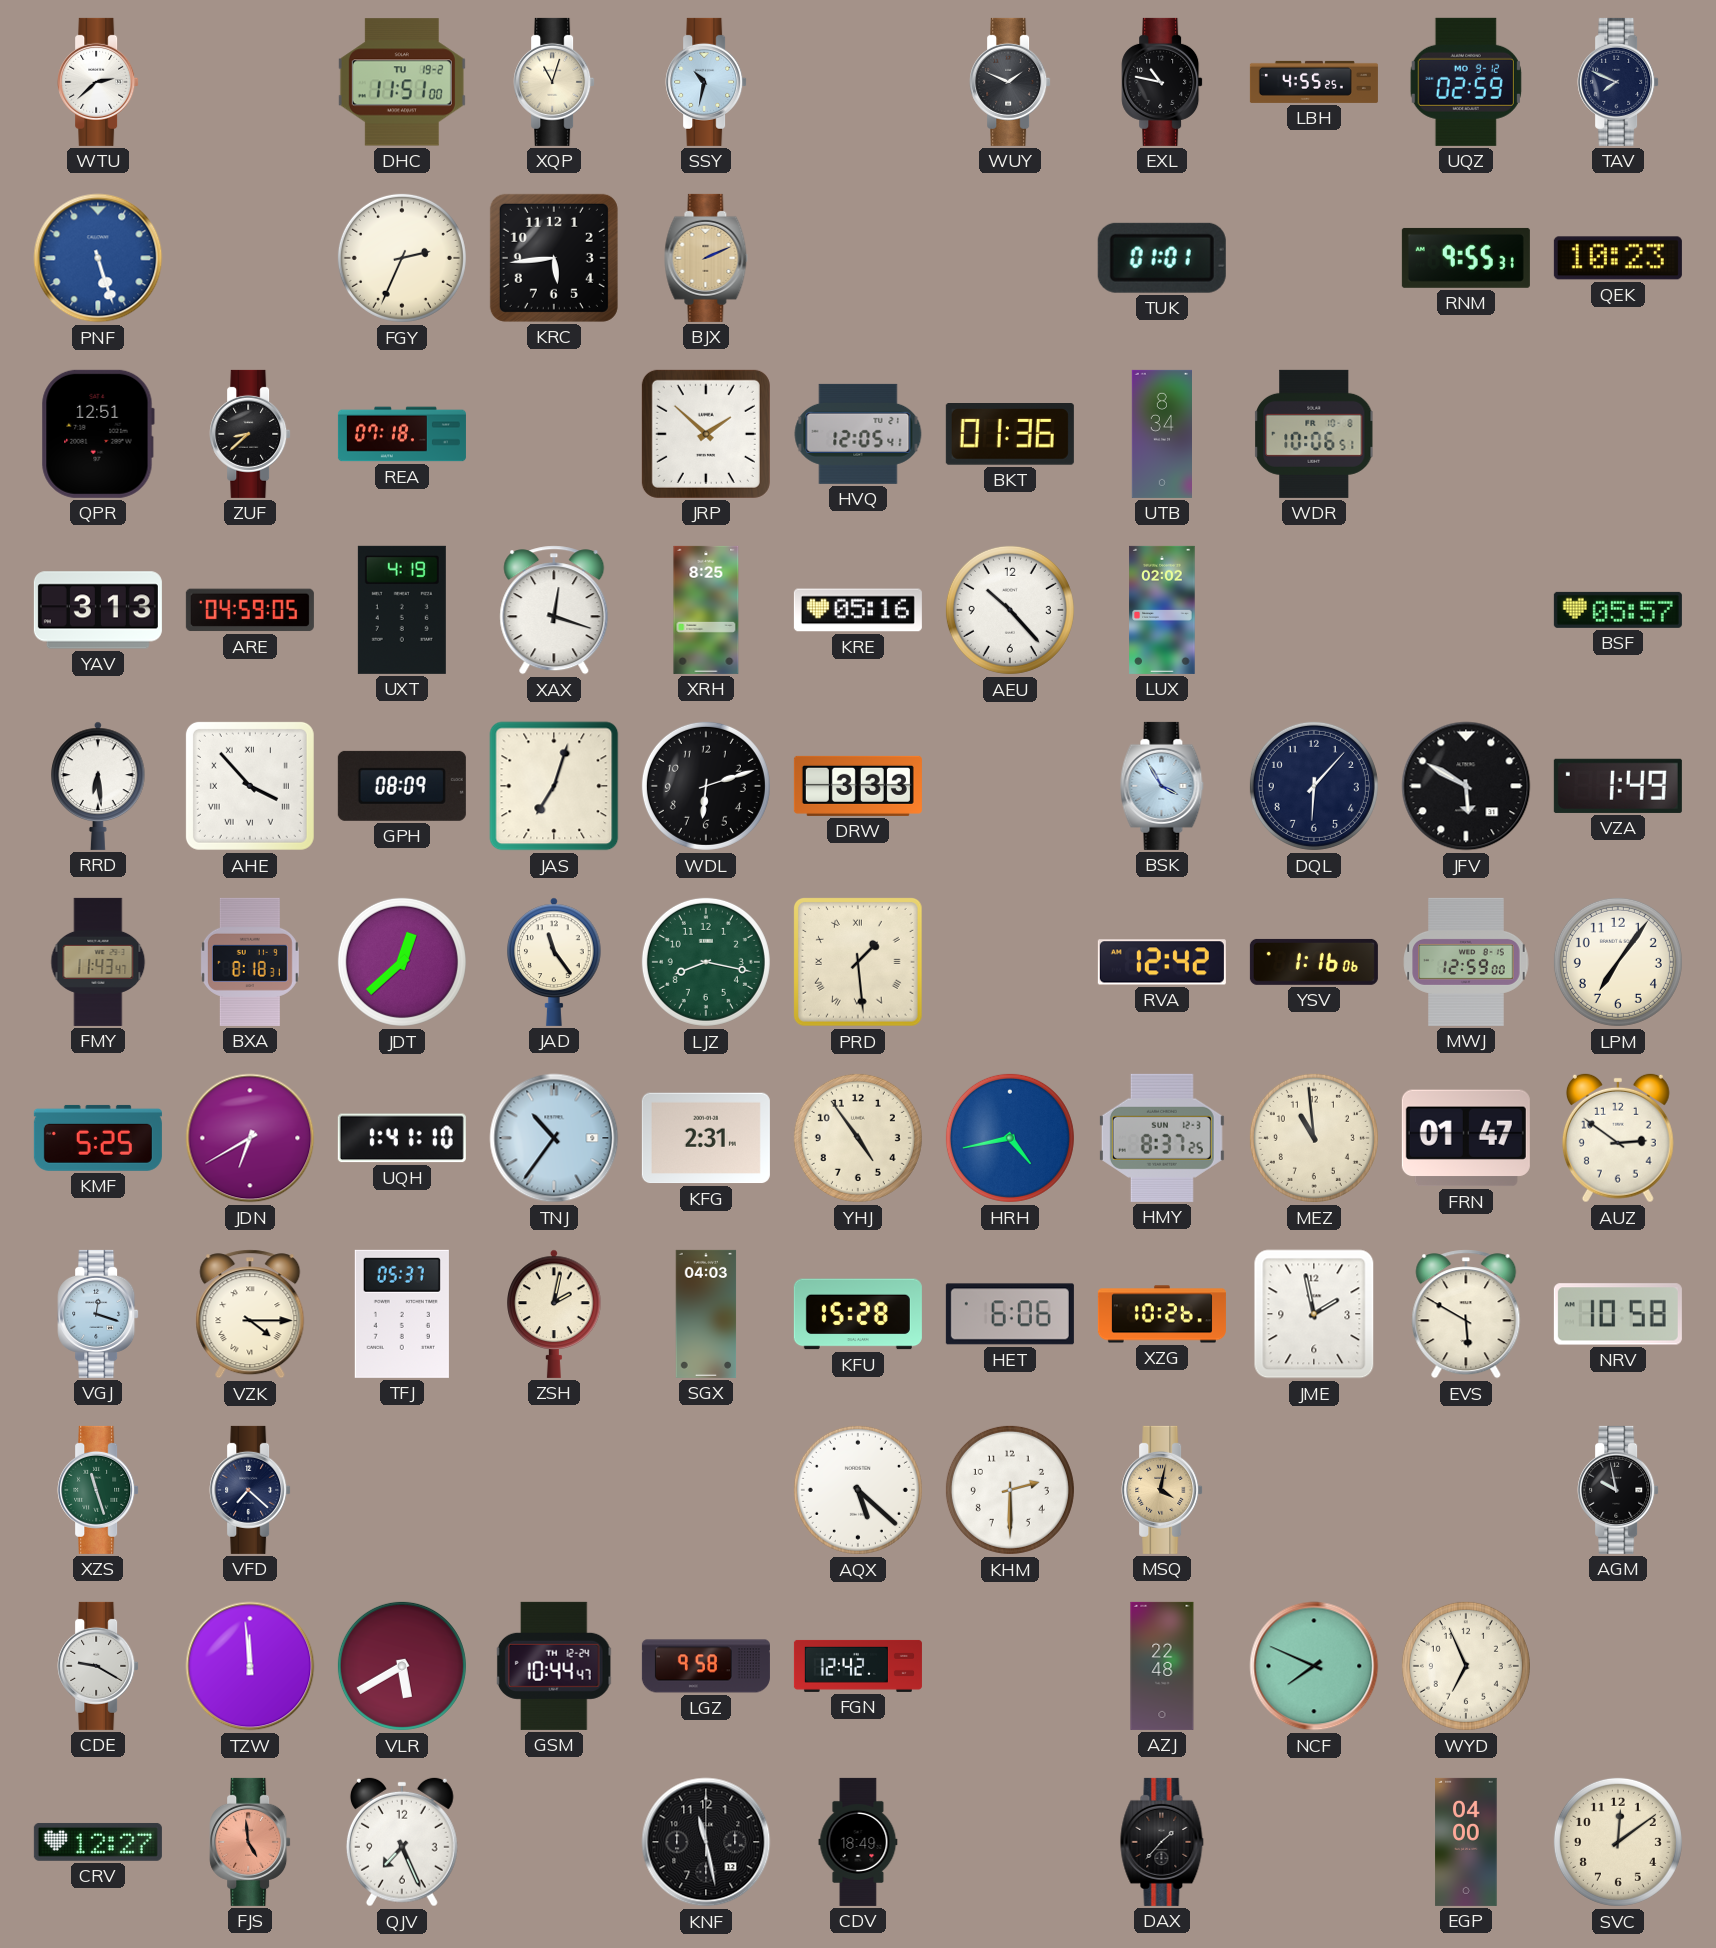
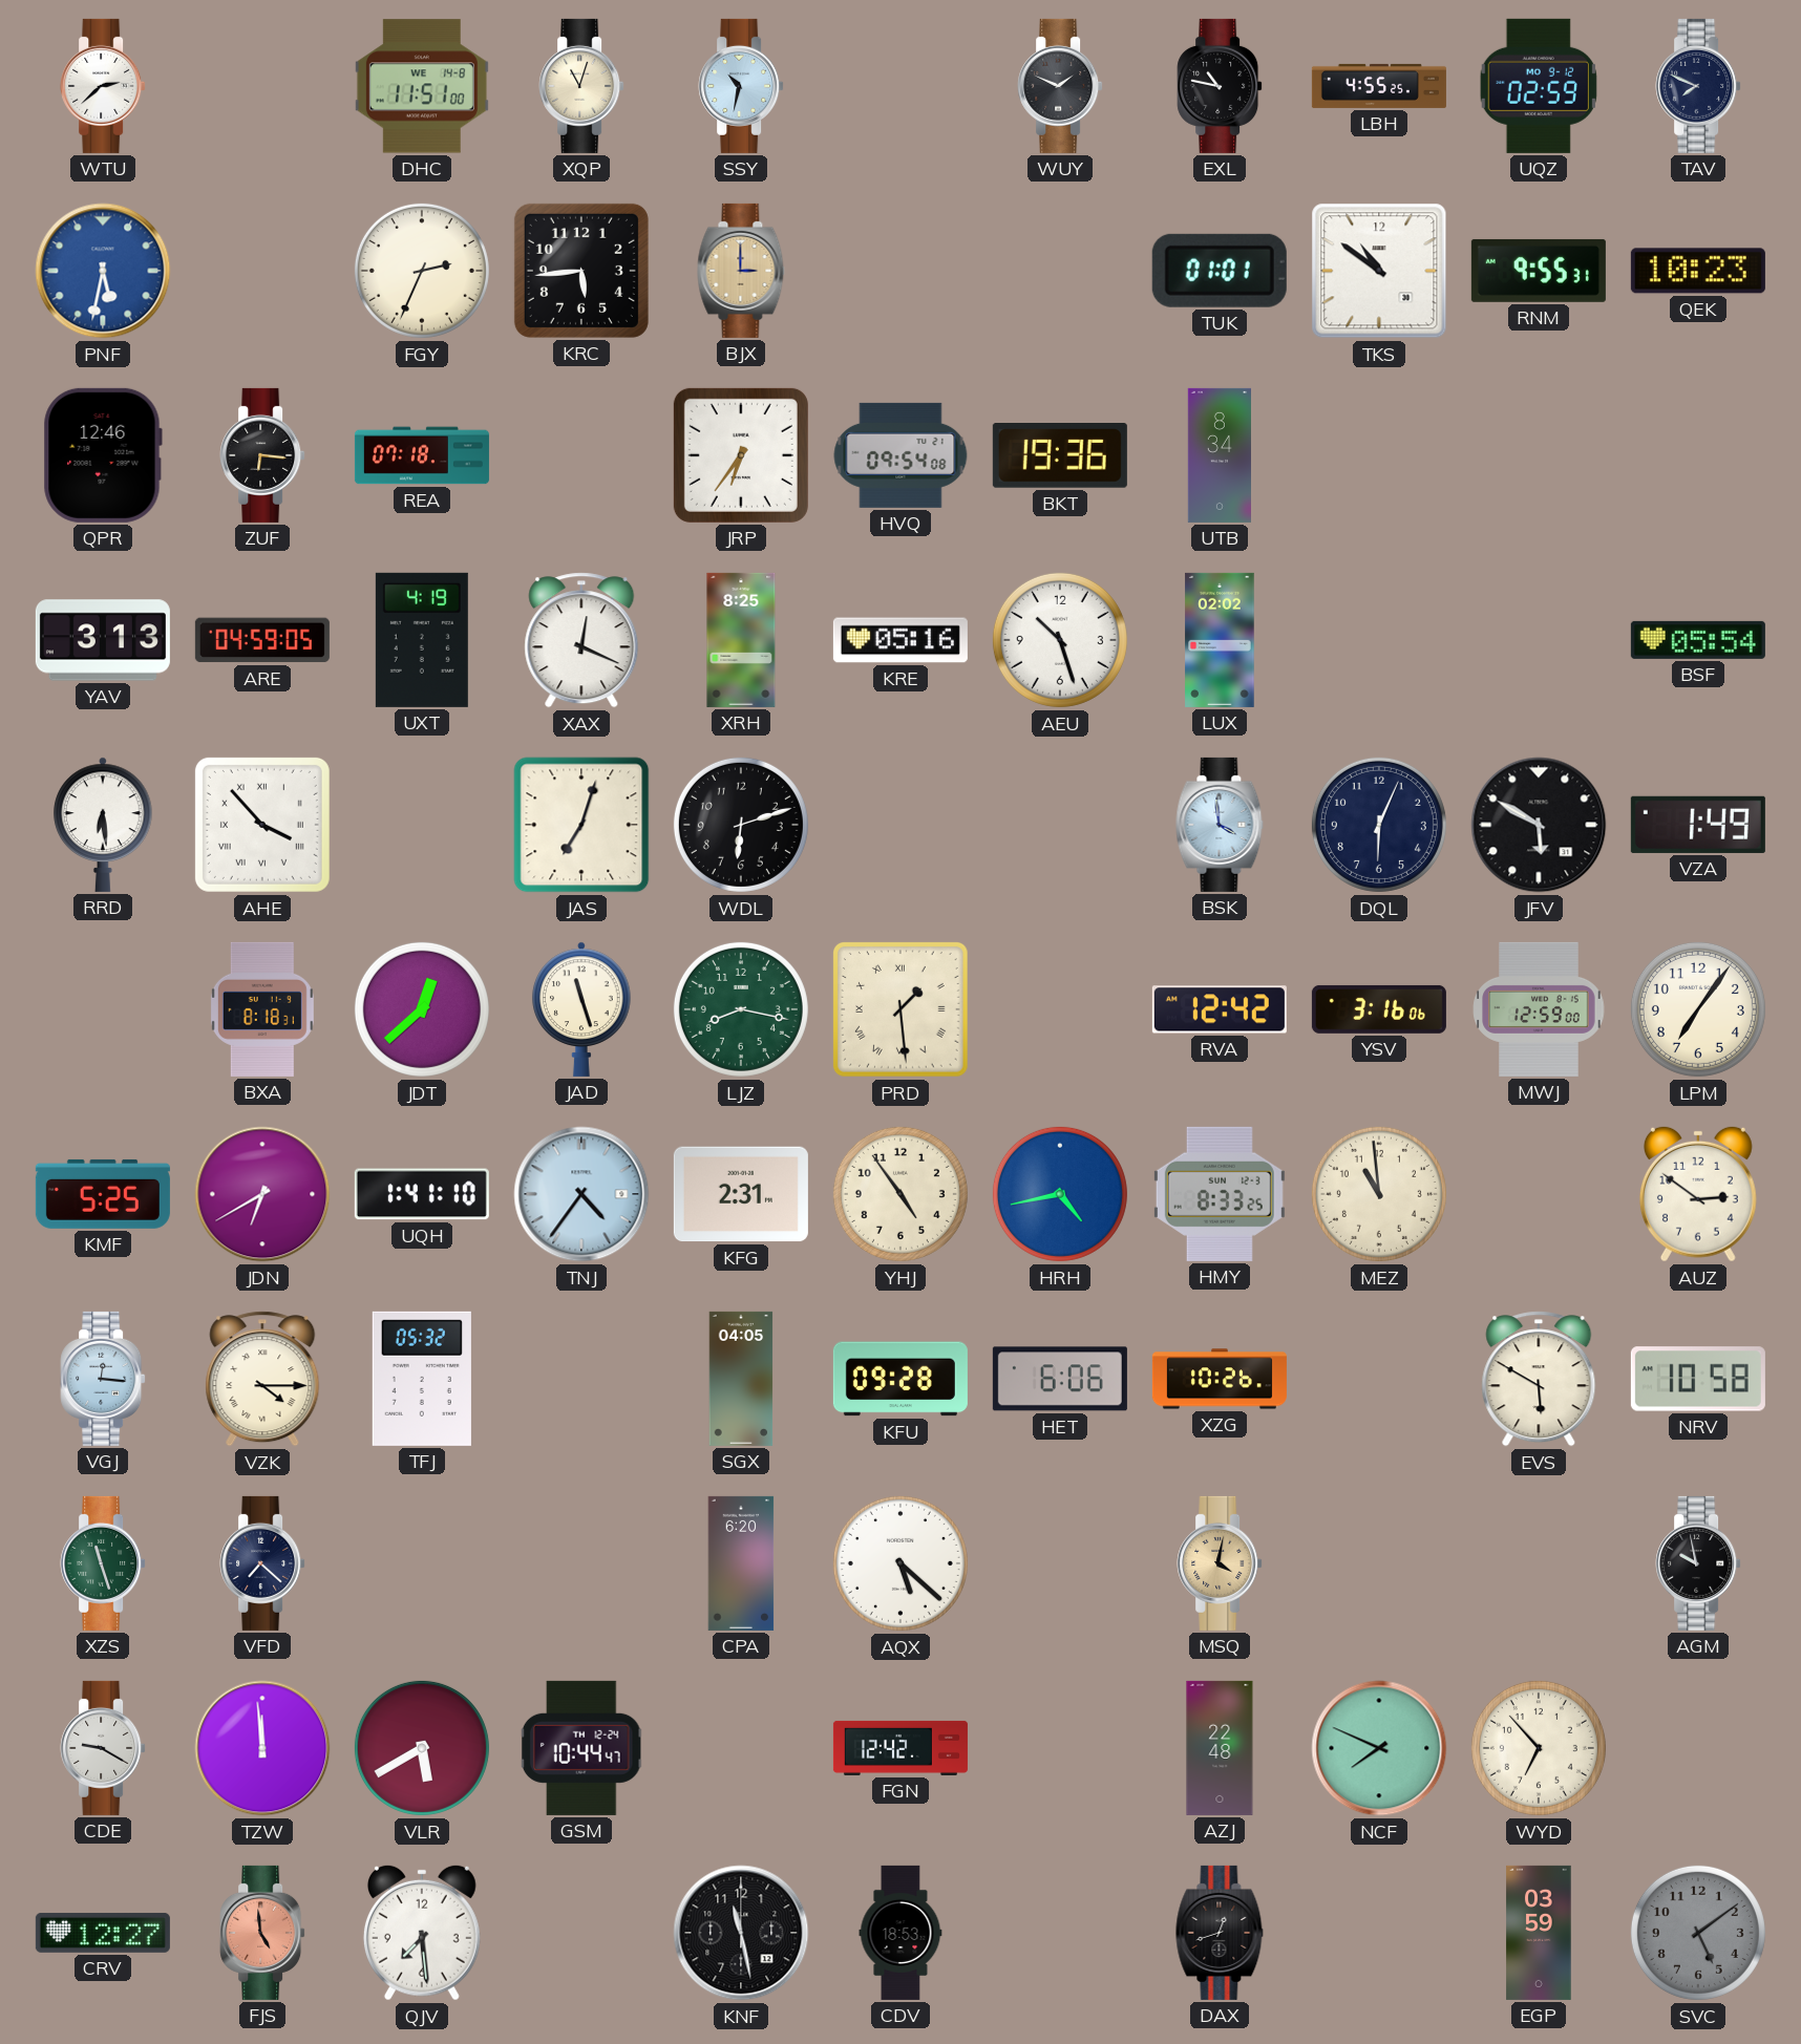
DHC date: TU 19-2 -> WE 14-8
PNF: 5:27 -> 5:32
BJX: 2:11 -> 3:00
TKS: none -> 10:51
QPR: 12:51 -> 12:46
ZUF: 8:38 -> 6:16
JRP: 1:52 -> 6:36
HVQ: 12:05 -> 09:54
BKT: 01:36 -> 19:36
WDR: 10:06 -> none
XAX: 12:18 -> 12:19
AEU: 10:23 -> 10:27
BSF: 05:57 -> 05:54
GPH: 08:09 -> none
DRW: 3:33 -> none
BSK: 3:55 -> 3:59
DQL: 6:07 -> 6:04
FMY: 11:43 -> none
JAD: 11:24 -> 11:27
YSV: 1:16 -> 3:16
TNJ: 10:36 -> 4:36
HMY: 8:37 -> 8:33
FRN: 01:47 -> none
VGJ: 12:18 -> 12:16
TFJ: 05:37 -> 05:32
ZSH: 2:02 -> none
SGX: 04:03 -> 04:05
KFU: 15:28 -> 09:28
JME: 1:58 -> none
CPA: none -> 6:20
KHM: 2:30 -> none
LGZ: 9:58 -> none
WYD: 6:56 -> 6:53
QJV: 7:26 -> 7:29
CDV: 18:49 -> 18:53
DAX: 1:37 -> 12:42
EGP: 04:00 -> 03:59
SVC: 12:09 -> 5:09
SVC dial: cream -> grey
